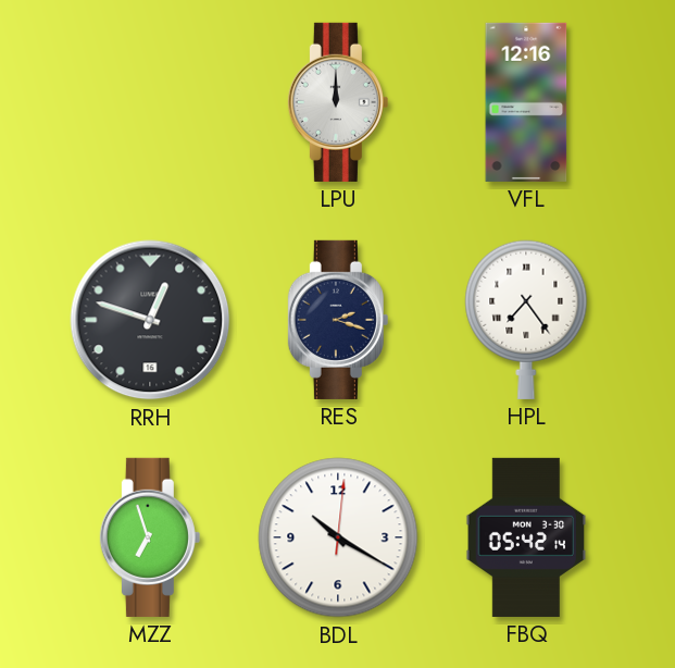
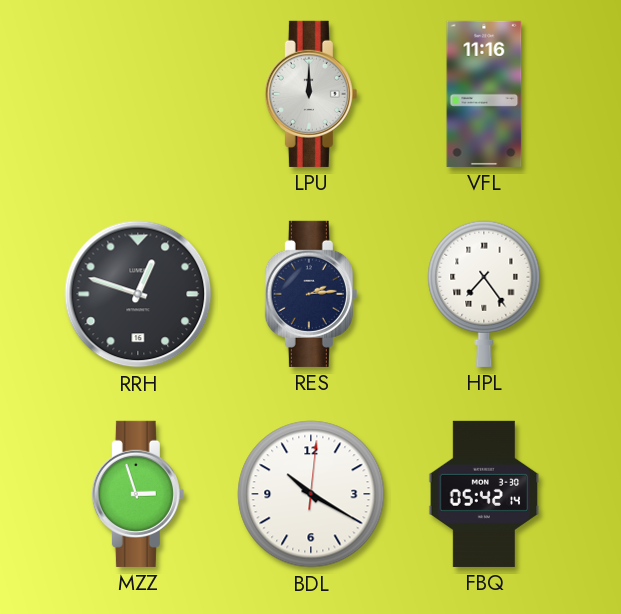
VFL: 12:16 -> 11:16
RES: 2:18 -> 2:14
MZZ: 6:57 -> 2:57
